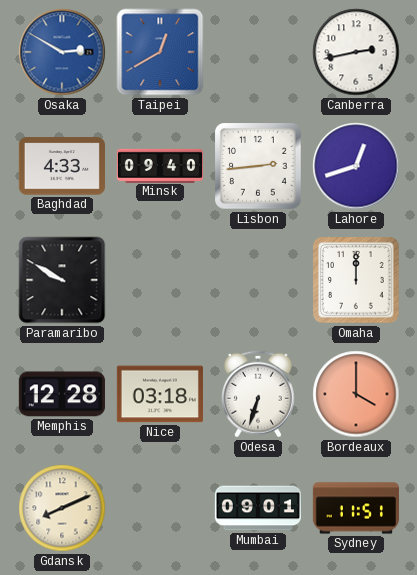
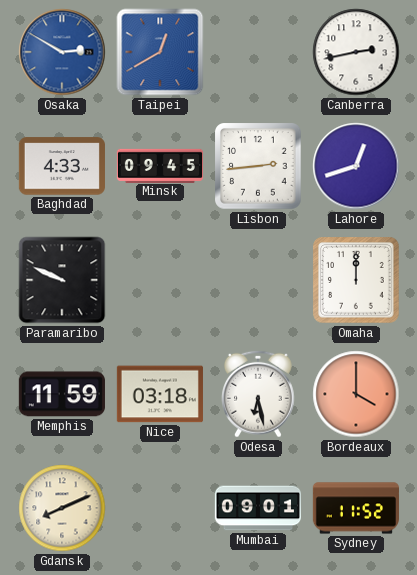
Minsk: 09:40 -> 09:45
Paramaribo: 9:50 -> 9:49
Memphis: 12:28 -> 11:59
Odesa: 6:33 -> 6:28
Sydney: 11:51 -> 11:52
